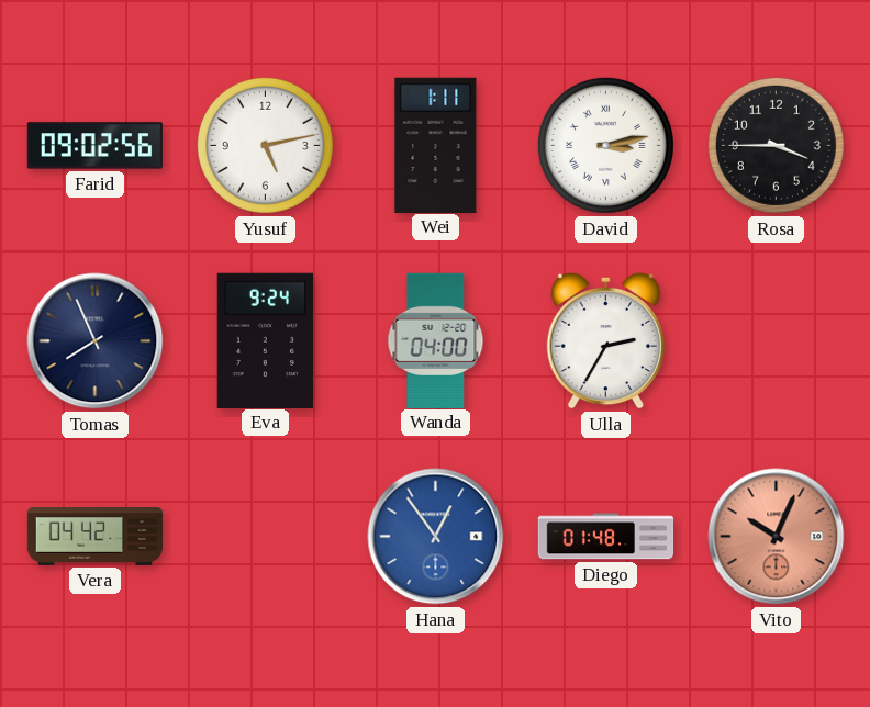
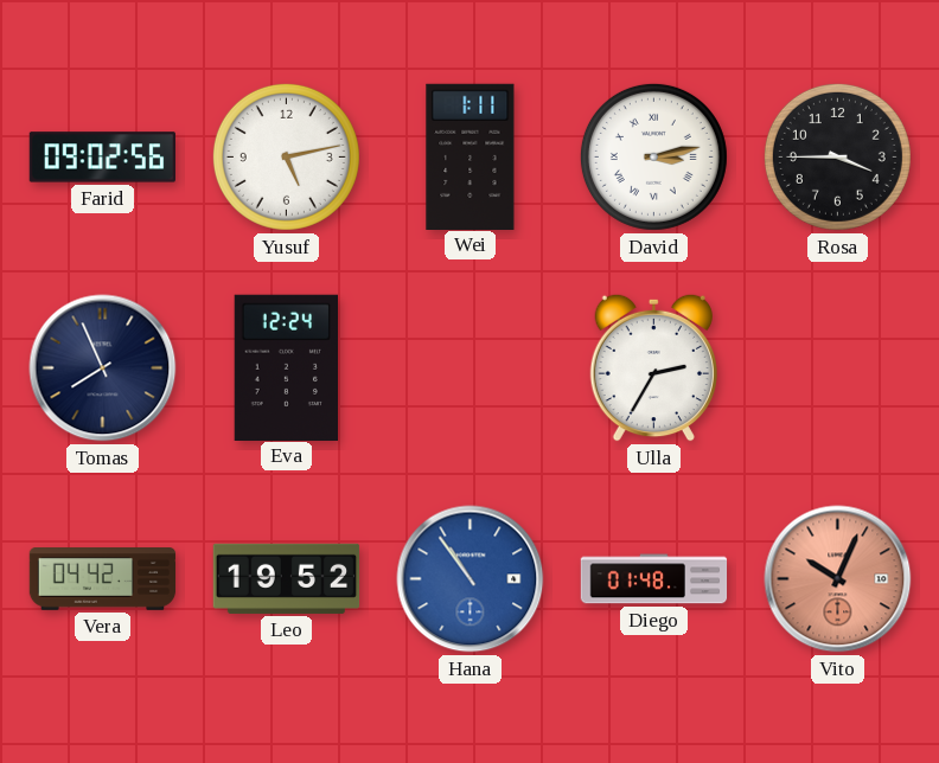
Eva: 9:24 -> 12:24
Wanda: 04:00 -> none
Leo: none -> 19:52
Hana: 12:54 -> 10:54
